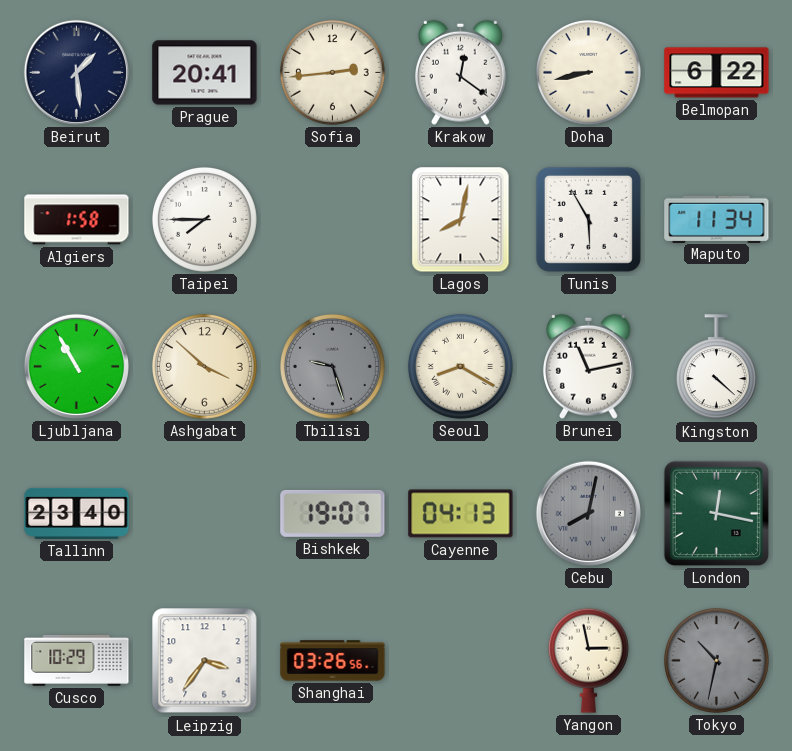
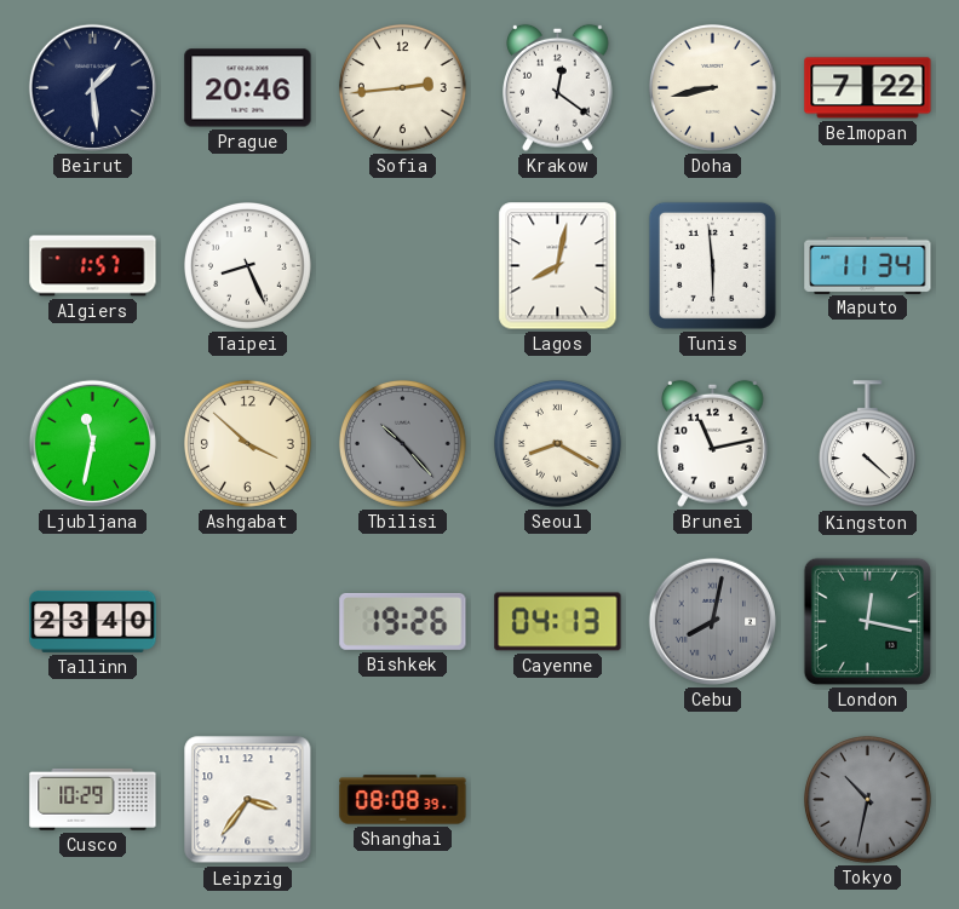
Prague: 20:41 -> 20:46
Belmopan: 6:22 -> 7:22
Algiers: 1:58 -> 1:57
Taipei: 7:45 -> 8:26
Tunis: 5:55 -> 5:59
Ljubljana: 10:55 -> 11:32
Tbilisi: 9:27 -> 10:23
Bishkek: 19:07 -> 19:26
Shanghai: 03:26 -> 08:08
Yangon: 2:58 -> none
